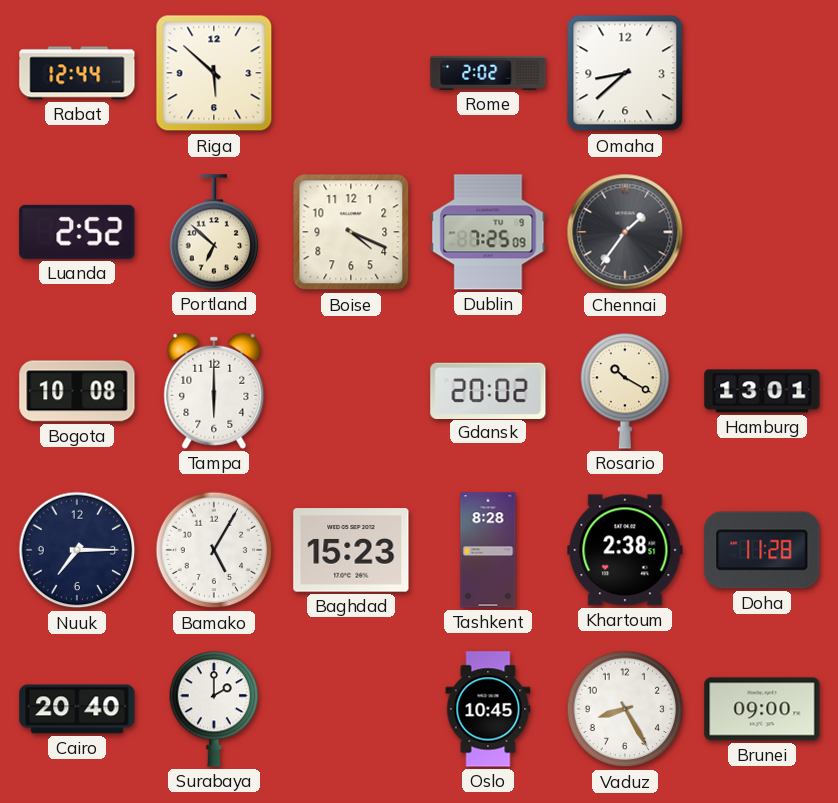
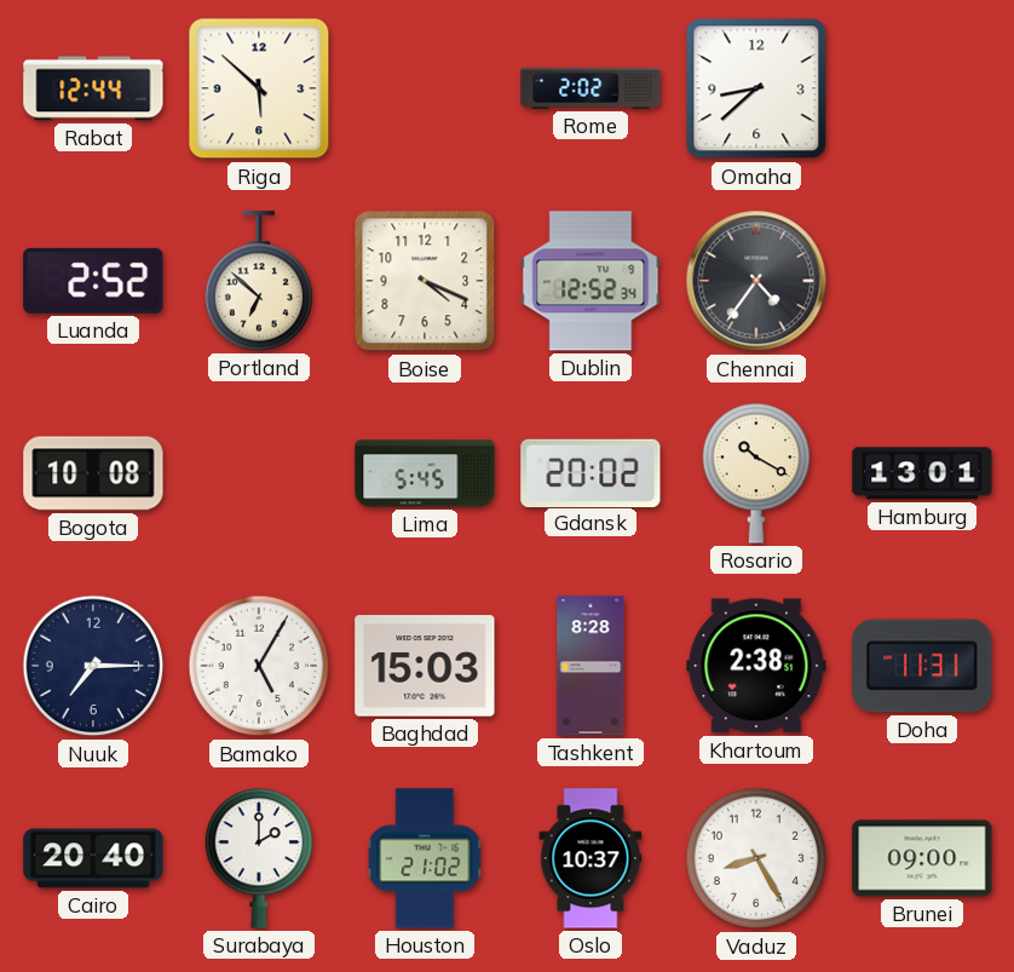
Dublin: 7:25 -> 12:52
Chennai: 1:36 -> 4:36
Tampa: 6:00 -> none
Lima: none -> 5:45
Baghdad: 15:23 -> 15:03
Doha: 11:28 -> 11:31
Houston: none -> 21:02
Oslo: 10:45 -> 10:37
